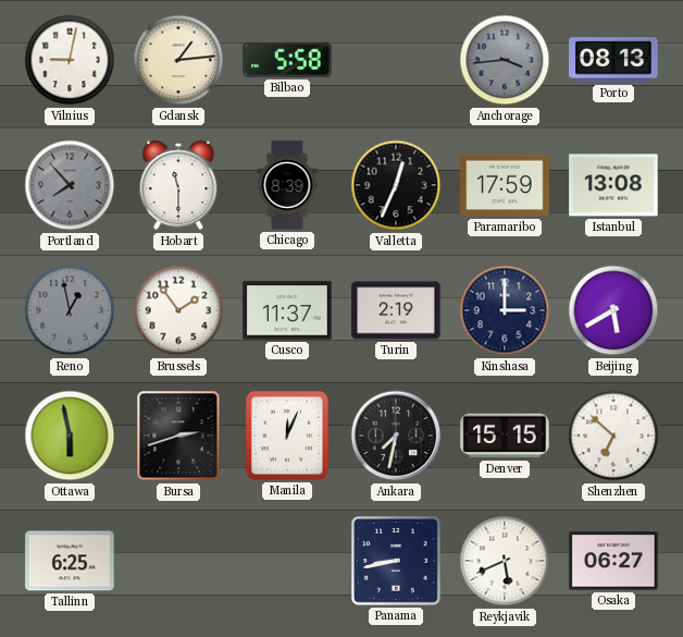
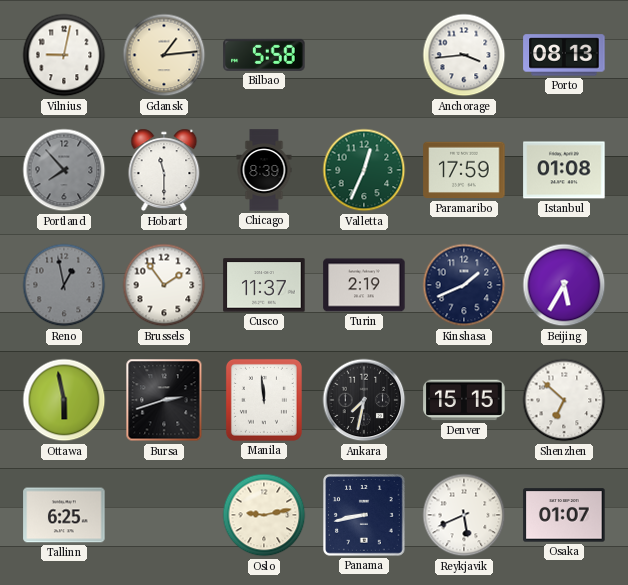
Anchorage dial: grey -> white
Valletta dial: black -> green
Istanbul: 13:08 -> 01:08
Kinshasa: 3:00 -> 1:41
Beijing: 5:40 -> 5:35
Manila: 12:04 -> 11:59
Oslo: none -> 9:13
Osaka: 06:27 -> 01:07
